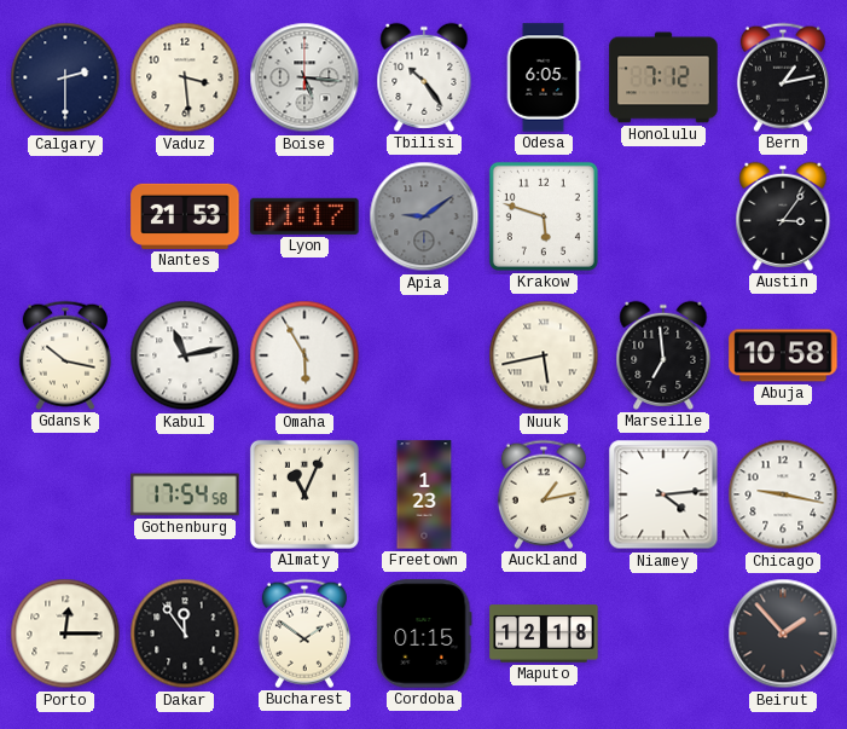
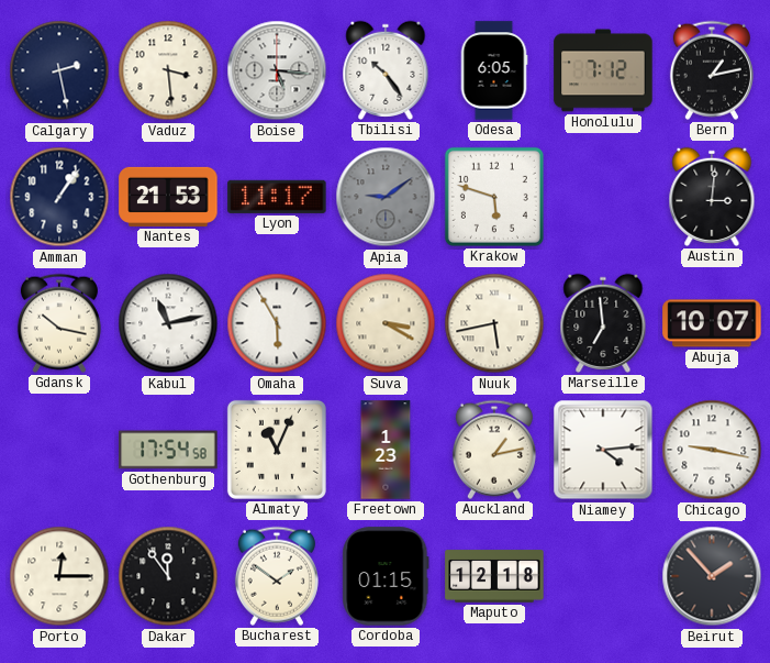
Calgary: 2:30 -> 2:28
Amman: none -> 1:06
Austin: 3:06 -> 3:01
Suva: none -> 3:20
Abuja: 10:58 -> 10:07
